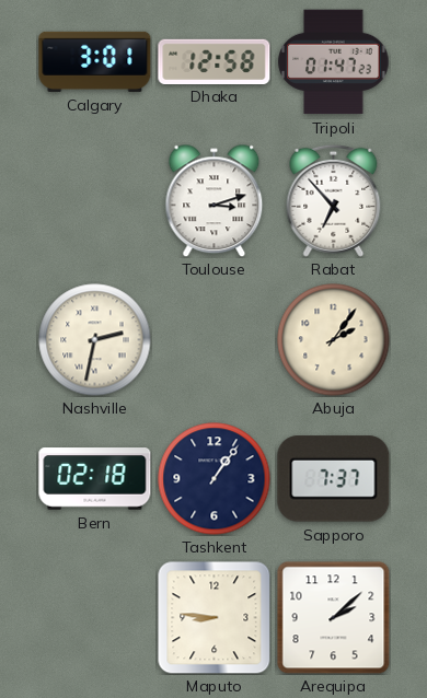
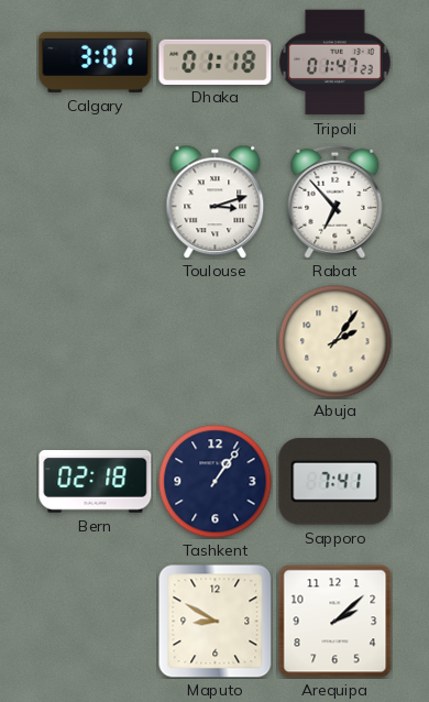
Dhaka: 12:58 -> 01:18
Nashville: 2:32 -> none
Sapporo: 7:37 -> 7:41
Maputo: 8:46 -> 8:50
